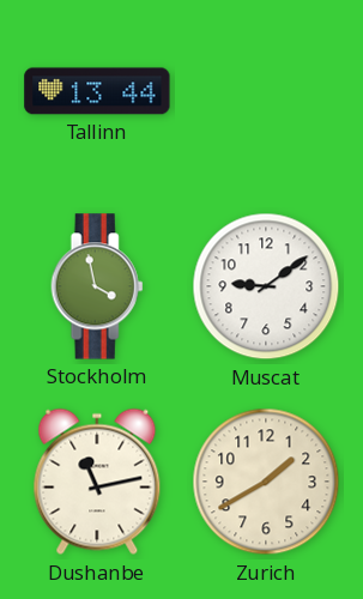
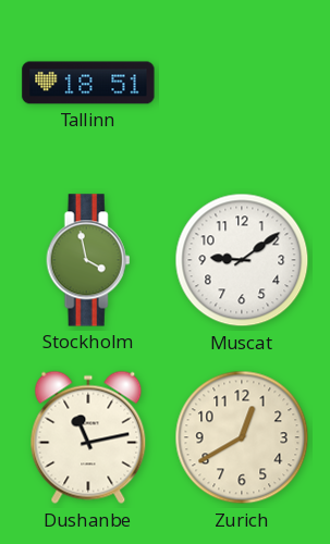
Tallinn: 13:44 -> 18:51
Zurich: 1:40 -> 12:40
